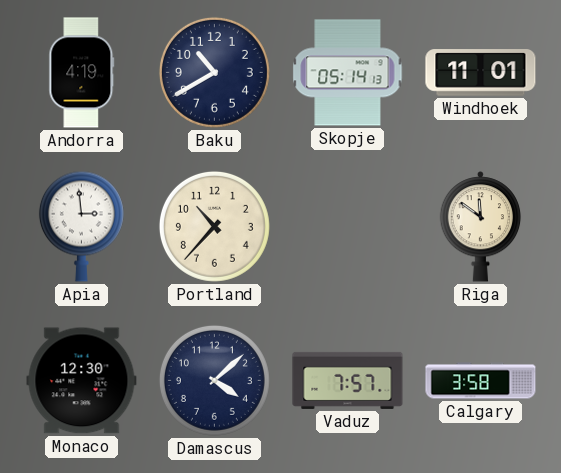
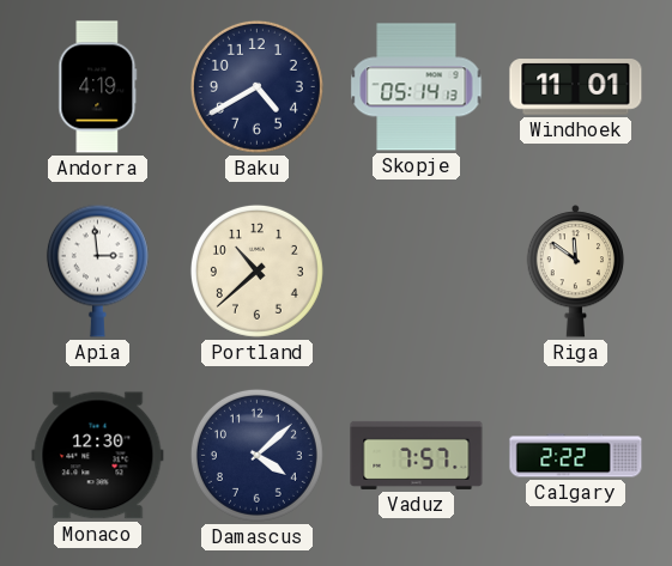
Baku: 10:40 -> 4:40
Portland: 10:37 -> 10:38
Calgary: 3:58 -> 2:22
